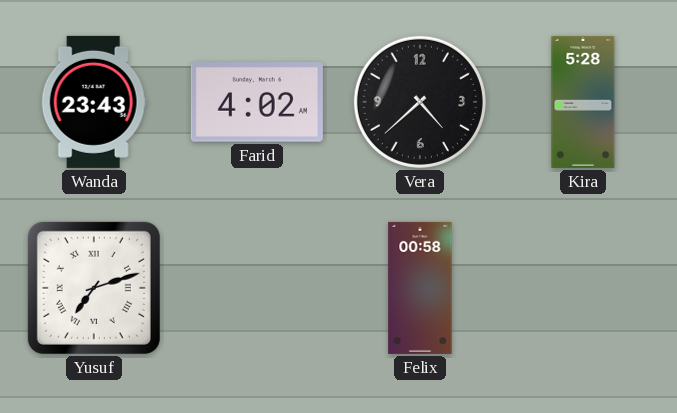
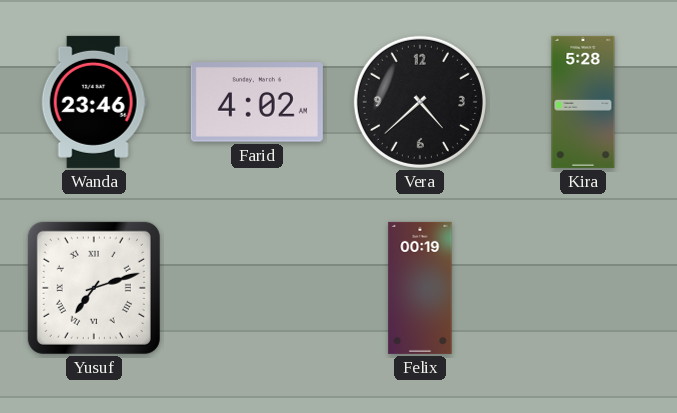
Wanda: 23:43 -> 23:46
Felix: 00:58 -> 00:19
